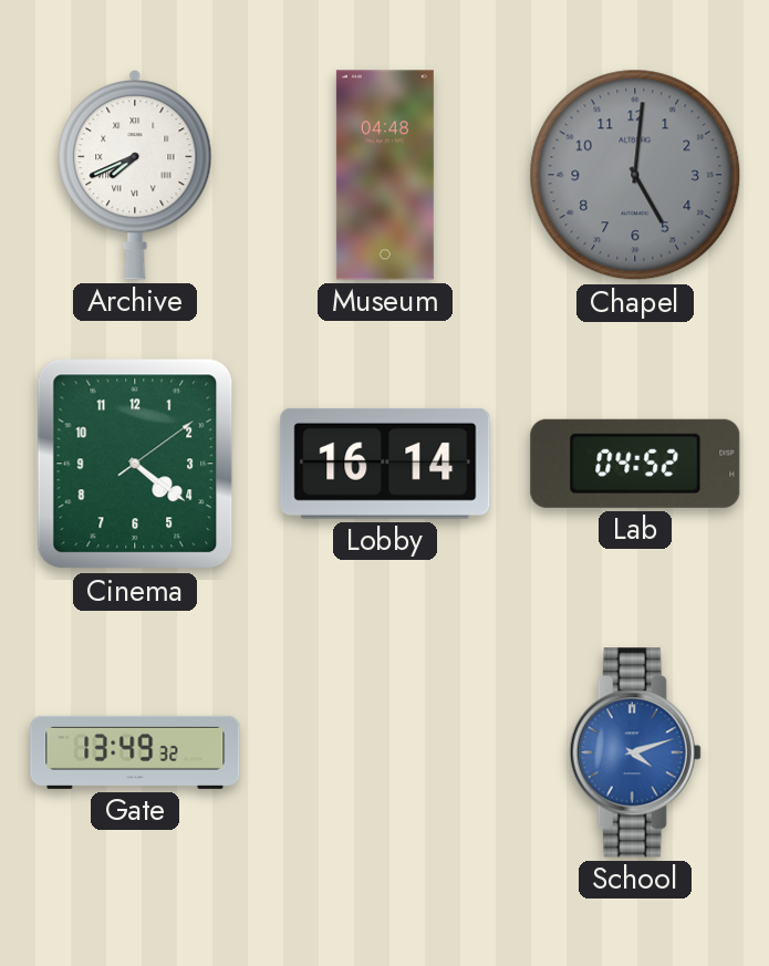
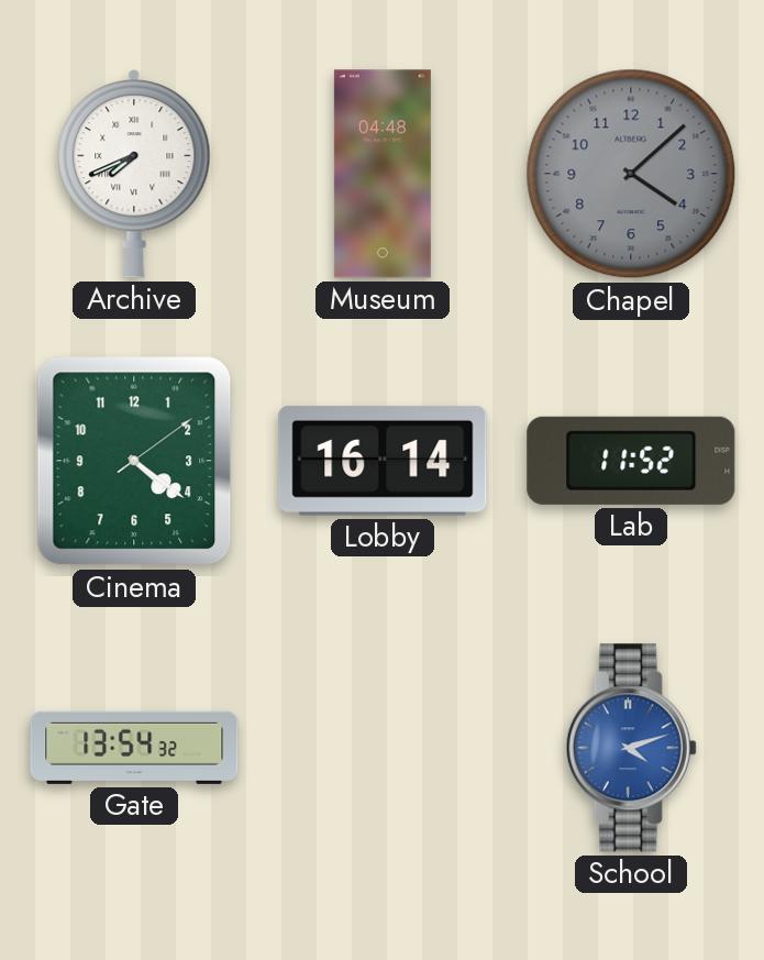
Chapel: 5:01 -> 4:08
Lab: 04:52 -> 11:52
Gate: 13:49 -> 13:54
